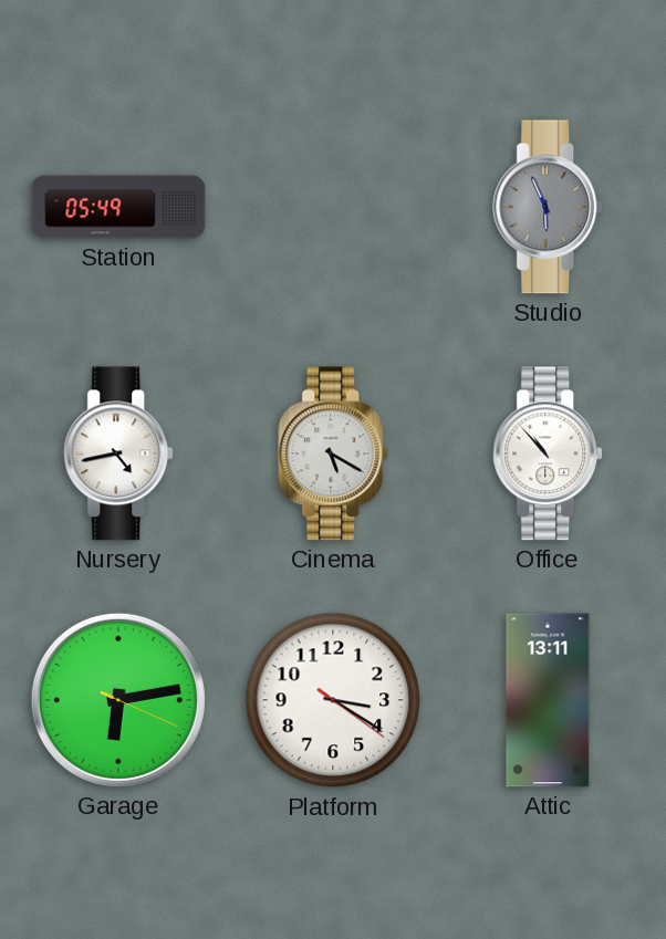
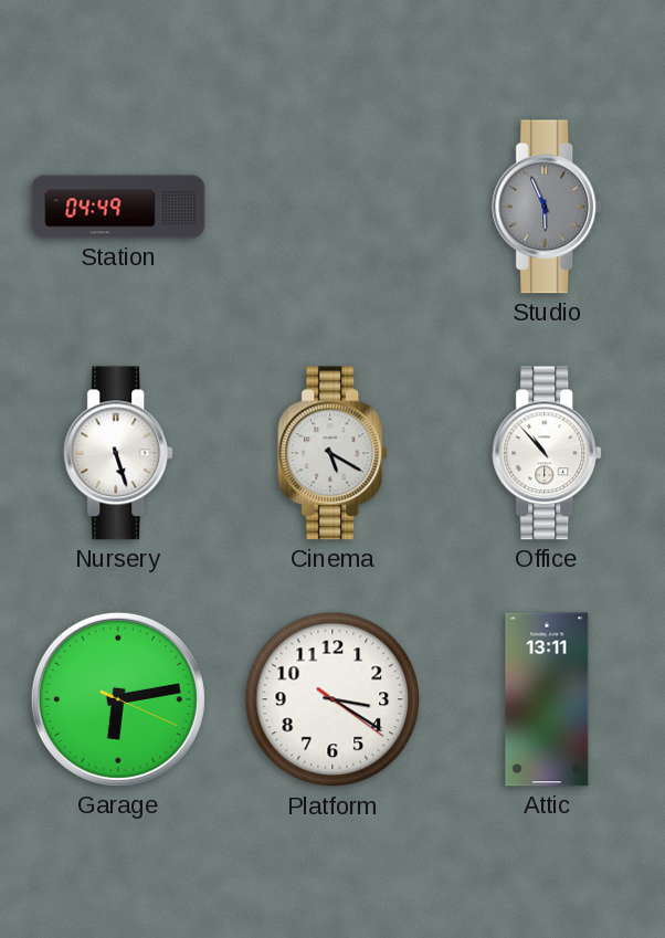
Station: 05:49 -> 04:49
Nursery: 4:43 -> 5:27
